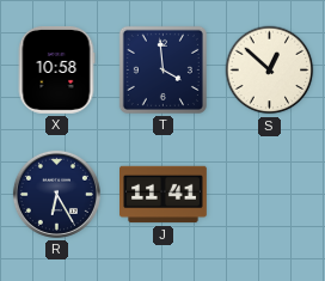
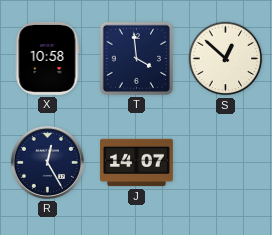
R: 6:25 -> 12:25
J: 11:41 -> 14:07
